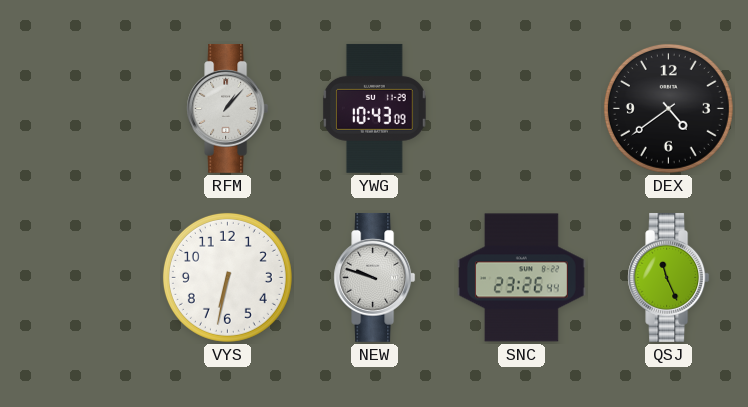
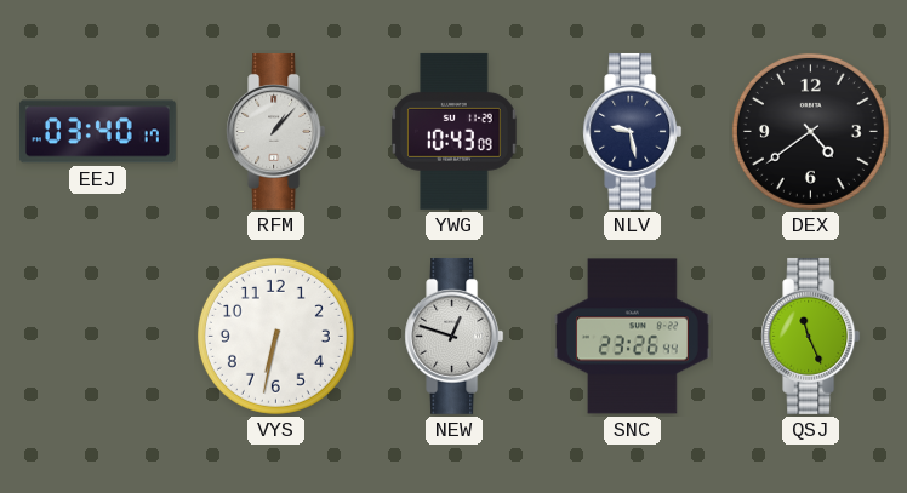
EEJ: none -> 03:40
NLV: none -> 9:28
NEW: 9:48 -> 12:48
